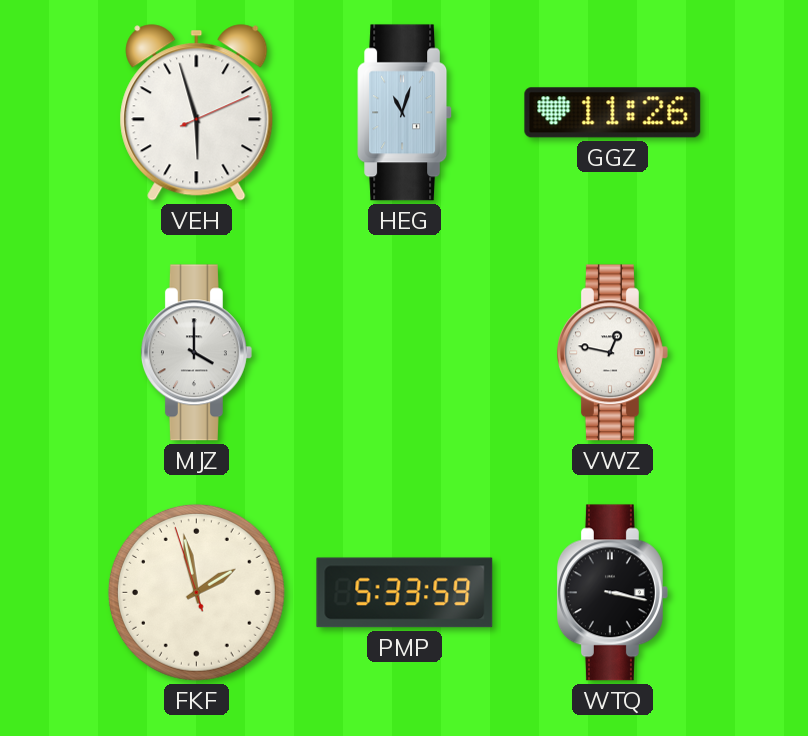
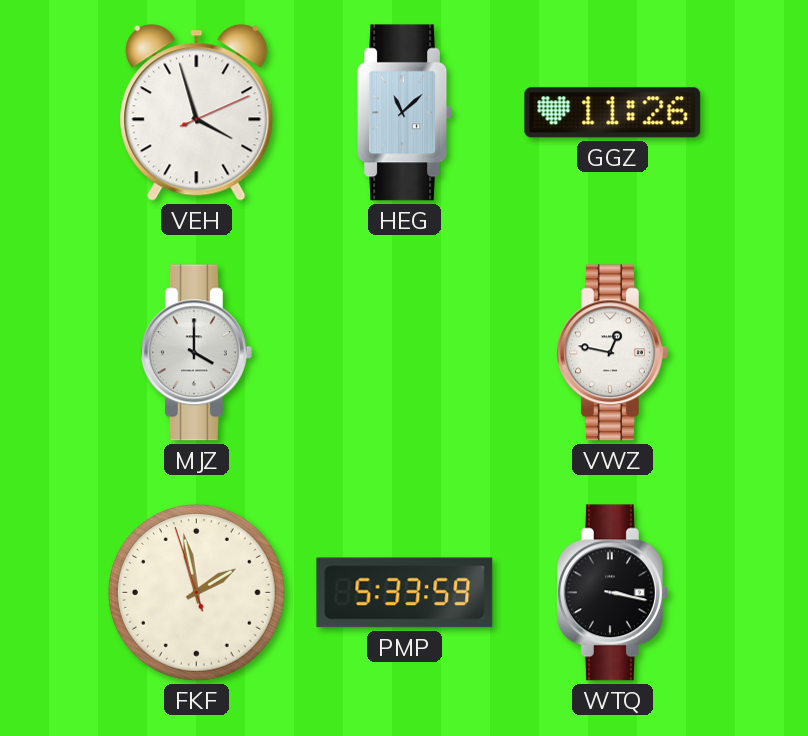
VEH: 5:57 -> 3:57
HEG: 11:03 -> 11:08
